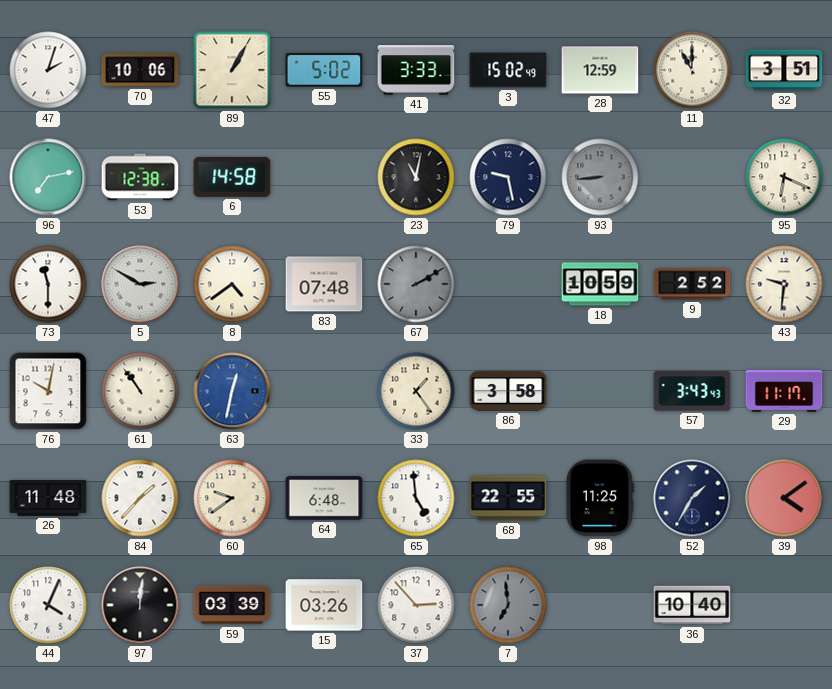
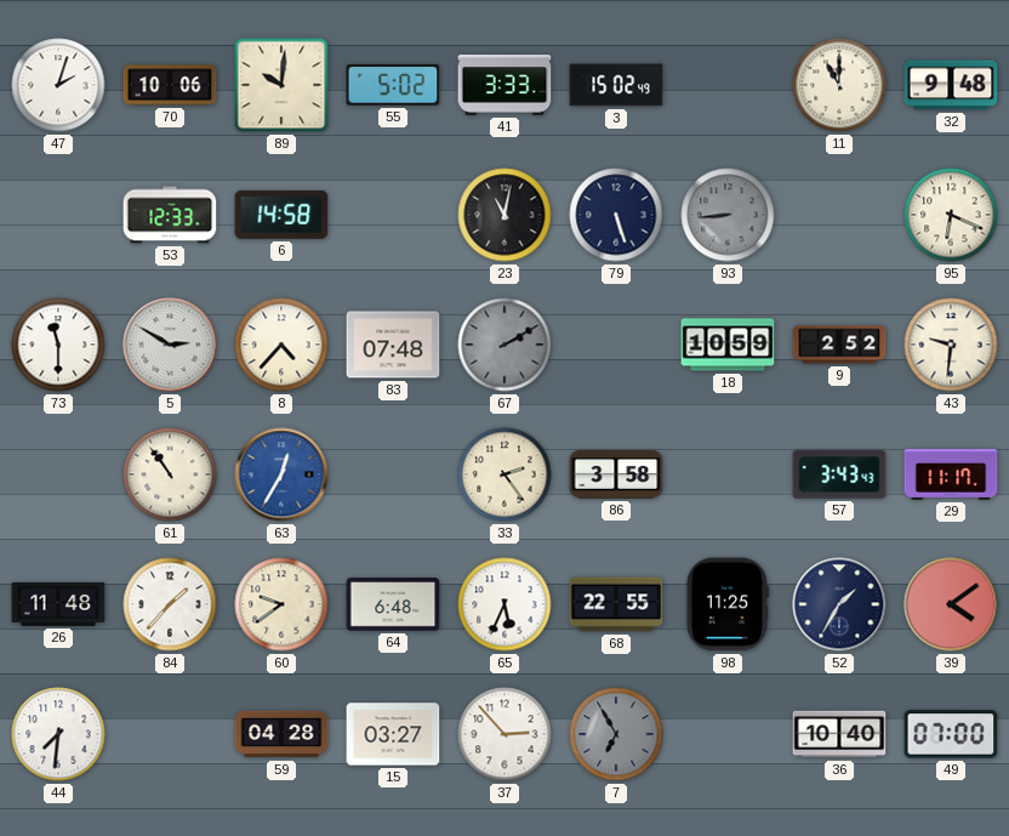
89: 1:05 -> 10:01
28: 12:59 -> none
32: 3:51 -> 9:48
96: 7:13 -> none
53: 12:38 -> 12:33
79: 9:28 -> 5:27
8: 4:39 -> 4:37
76: 10:02 -> none
63: 12:32 -> 12:35
33: 1:24 -> 2:24
65: 4:59 -> 5:34
44: 4:04 -> 7:31
97: 12:01 -> none
59: 03:39 -> 04:28
15: 03:26 -> 03:27
7: 6:59 -> 6:55
49: none -> 07:00
